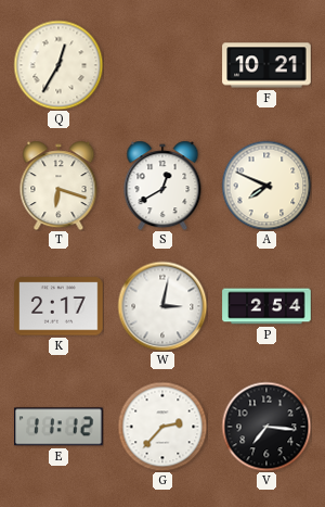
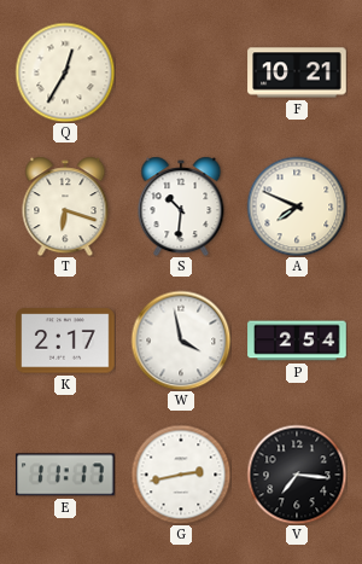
S: 12:40 -> 10:31
W: 3:02 -> 3:58
E: 11:12 -> 11:17
G: 2:37 -> 2:43
